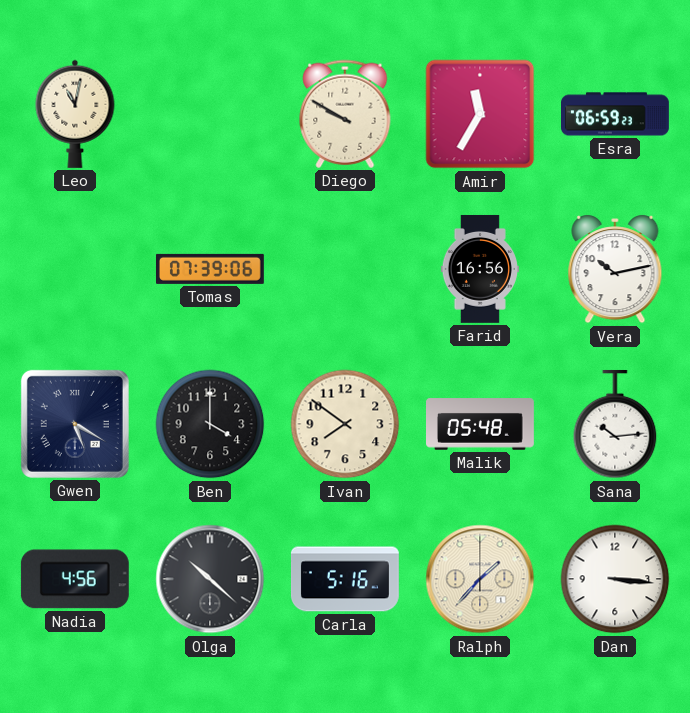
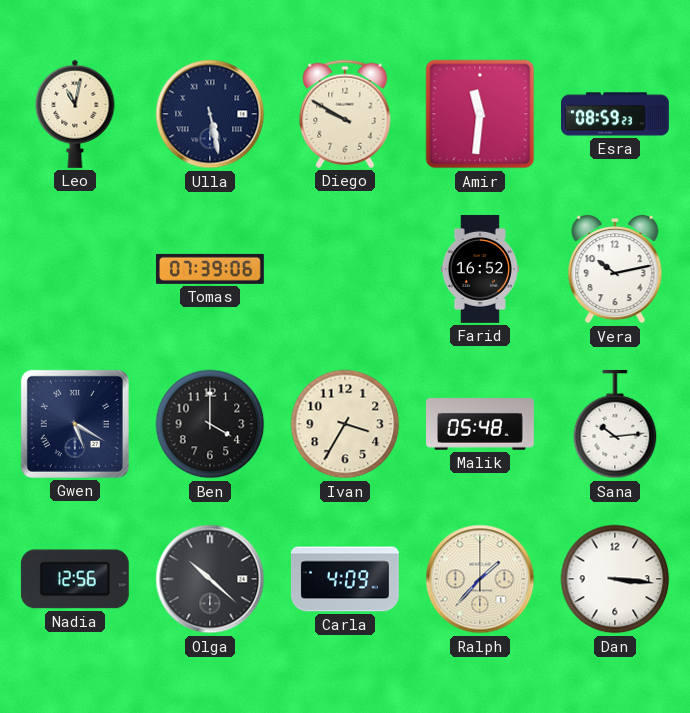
Ulla: none -> 5:28
Amir: 11:35 -> 11:31
Esra: 06:59 -> 08:59
Farid: 16:56 -> 16:52
Ivan: 7:51 -> 3:35
Nadia: 4:56 -> 12:56
Carla: 5:16 -> 4:09
